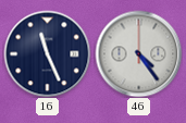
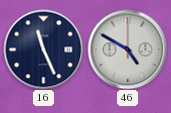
46: 4:24 -> 4:50
